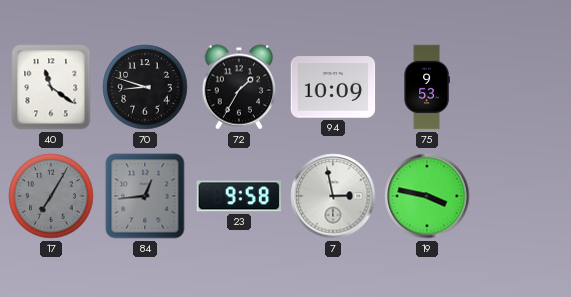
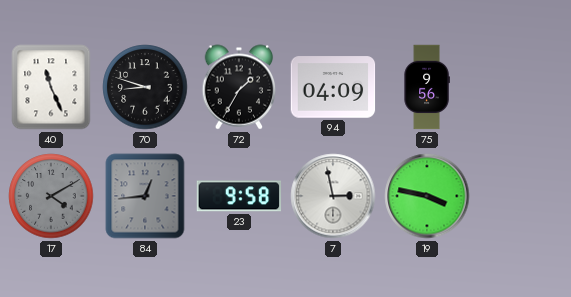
40: 11:21 -> 11:26
94: 10:09 -> 04:09
75: 9:53 -> 9:56
17: 7:05 -> 4:10
